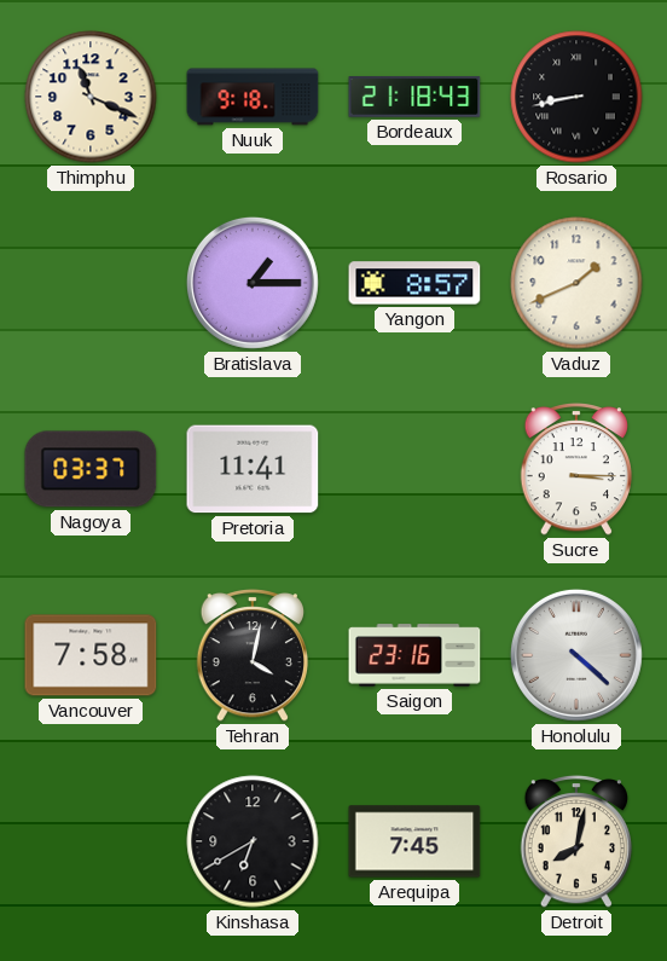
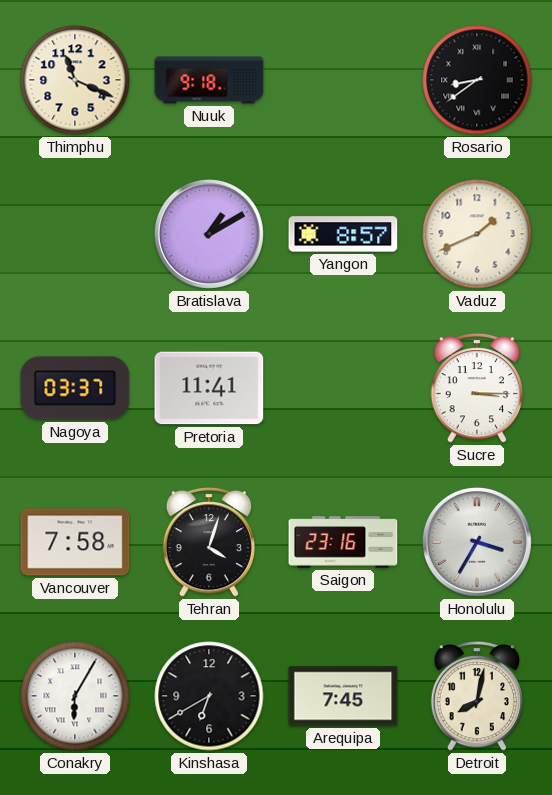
Bordeaux: 21:18 -> none
Rosario: 8:43 -> 8:39
Bratislava: 1:15 -> 1:10
Tehran: 4:02 -> 4:03
Honolulu: 4:22 -> 3:35
Conakry: none -> 6:05
